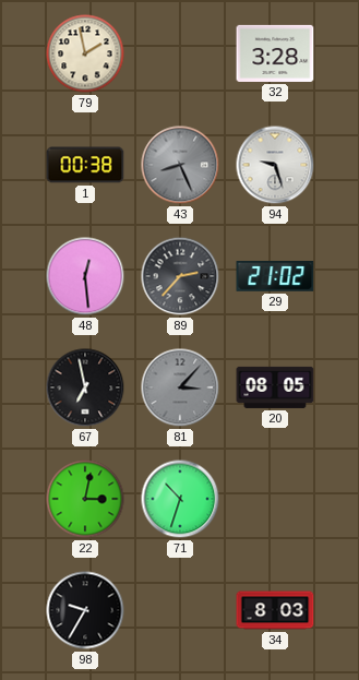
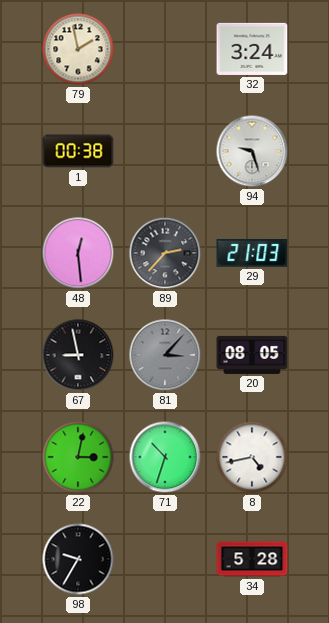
32: 3:28 -> 3:24
43: 8:26 -> none
29: 21:02 -> 21:03
67: 6:58 -> 8:58
8: none -> 4:43
34: 8:03 -> 5:28
